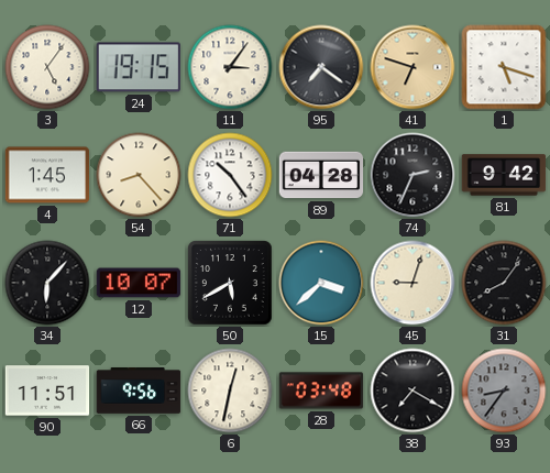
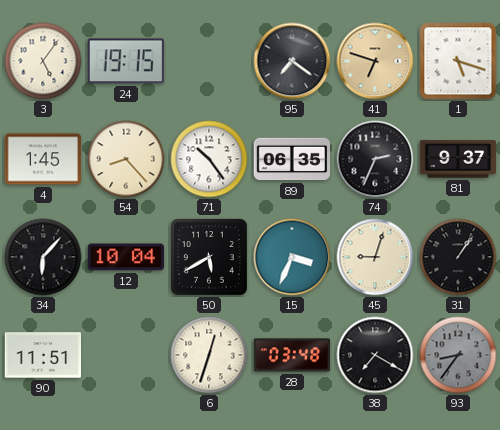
11: 3:06 -> none
89: 04:28 -> 06:35
81: 9:42 -> 9:37
12: 10:07 -> 10:04
15: 3:38 -> 3:34
31: 8:06 -> 1:06
66: 9:56 -> none
6: 12:32 -> 12:33
